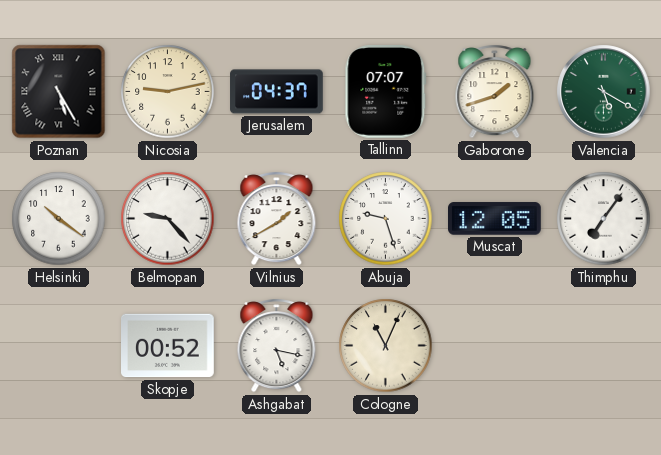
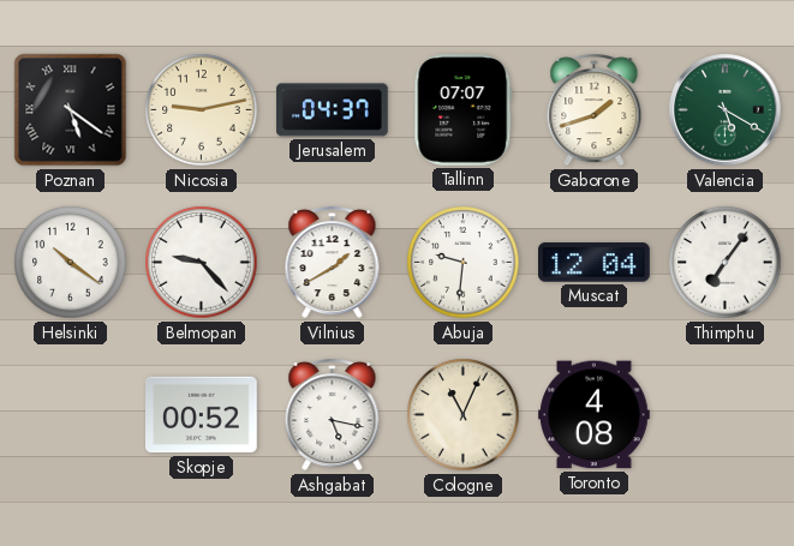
Poznan: 5:25 -> 5:21
Abuja: 9:27 -> 9:31
Muscat: 12:05 -> 12:04
Toronto: none -> 4:08
